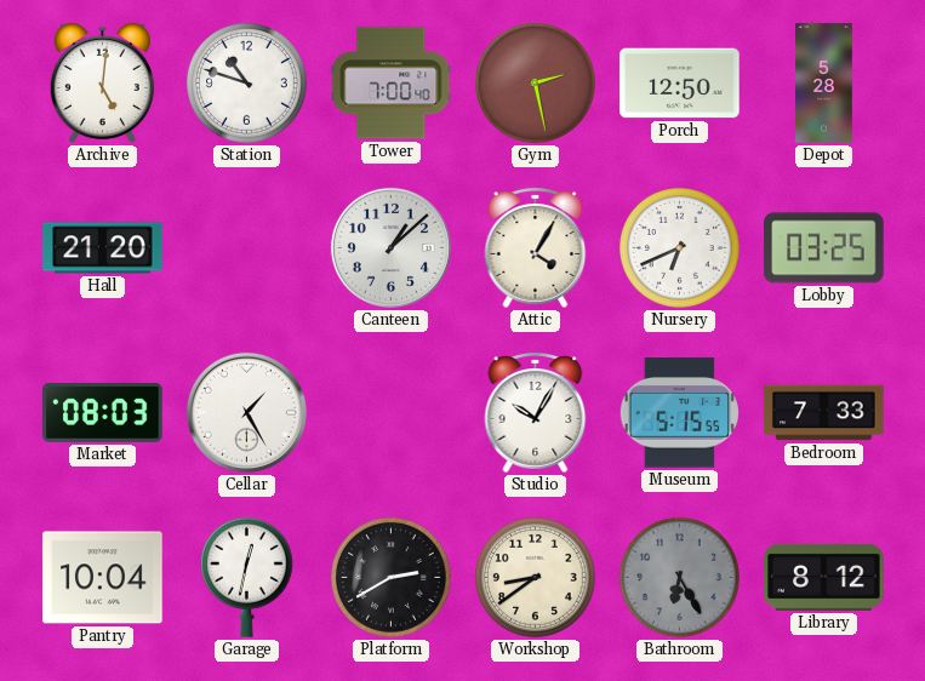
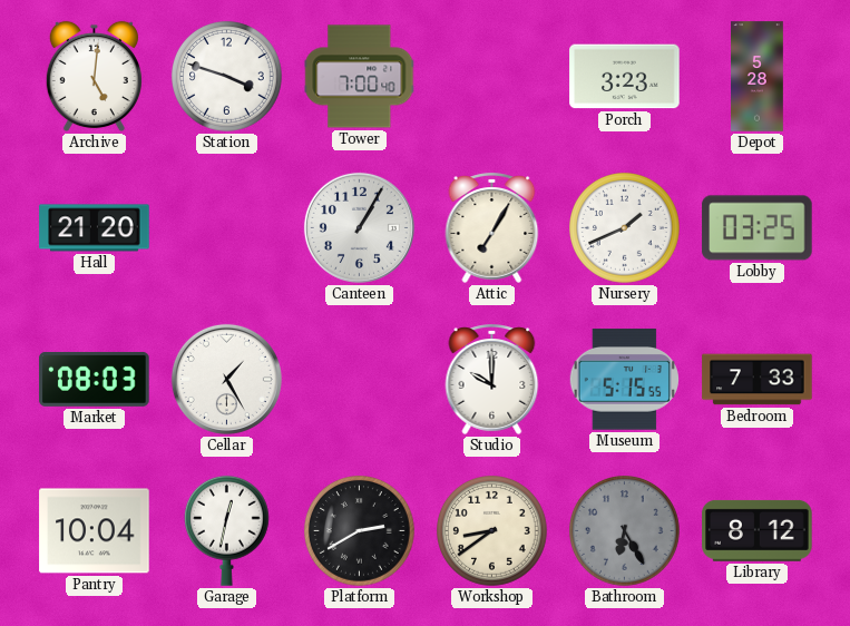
Station: 10:48 -> 3:48
Gym: 2:28 -> none
Porch: 12:50 -> 3:23
Canteen: 1:08 -> 1:05
Attic: 4:05 -> 7:05
Nursery: 6:41 -> 1:41
Studio: 10:05 -> 10:00
